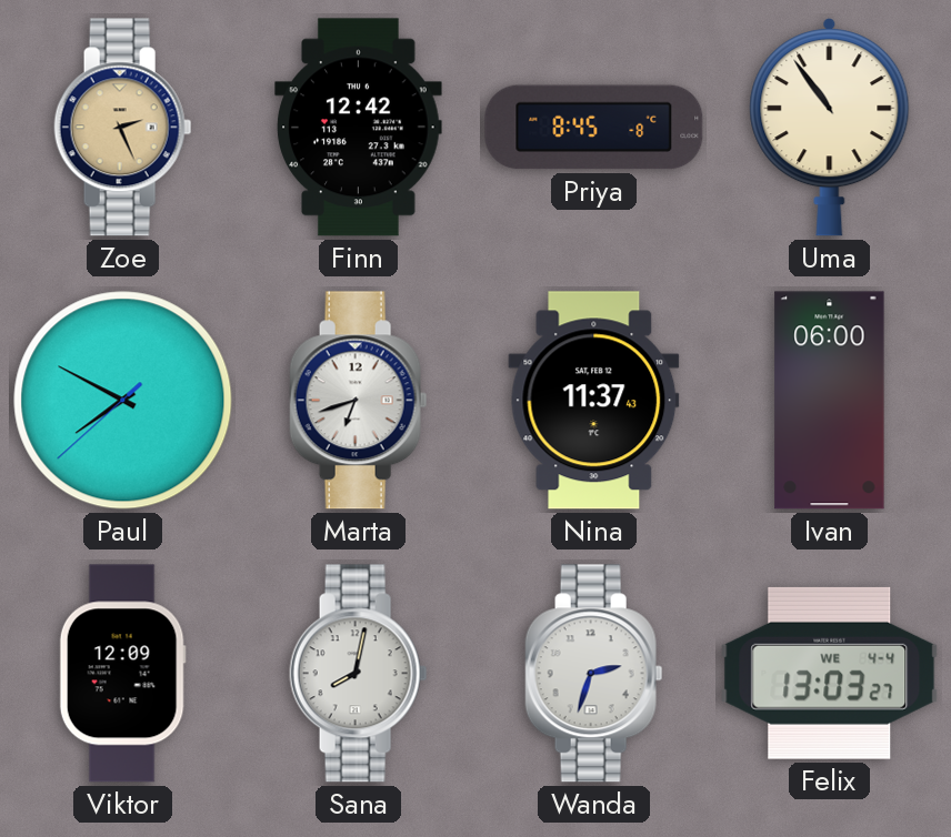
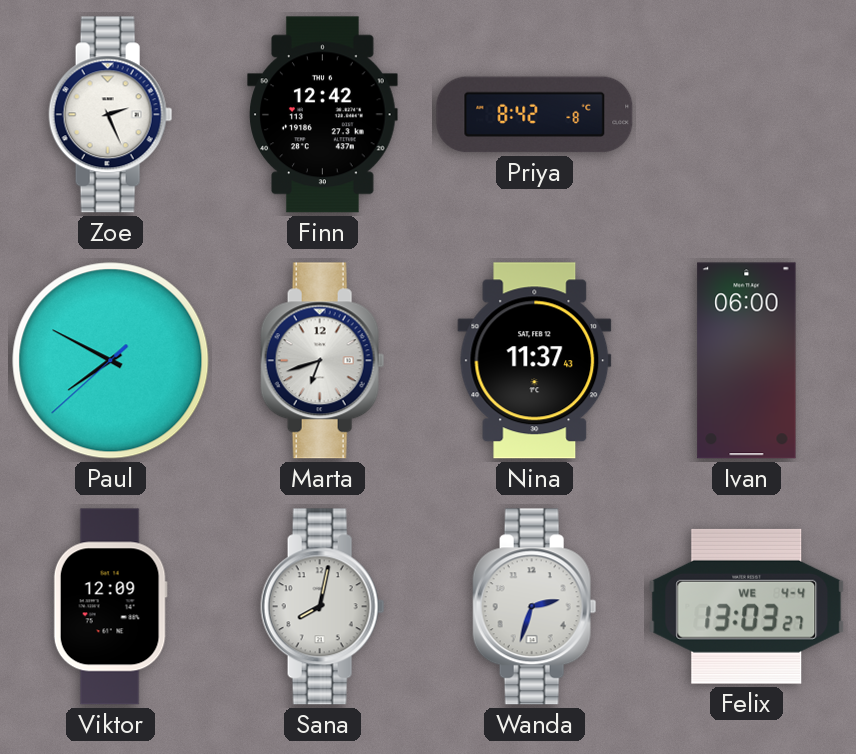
Zoe dial: champagne -> white
Priya: 8:45 -> 8:42
Uma: 10:54 -> none
